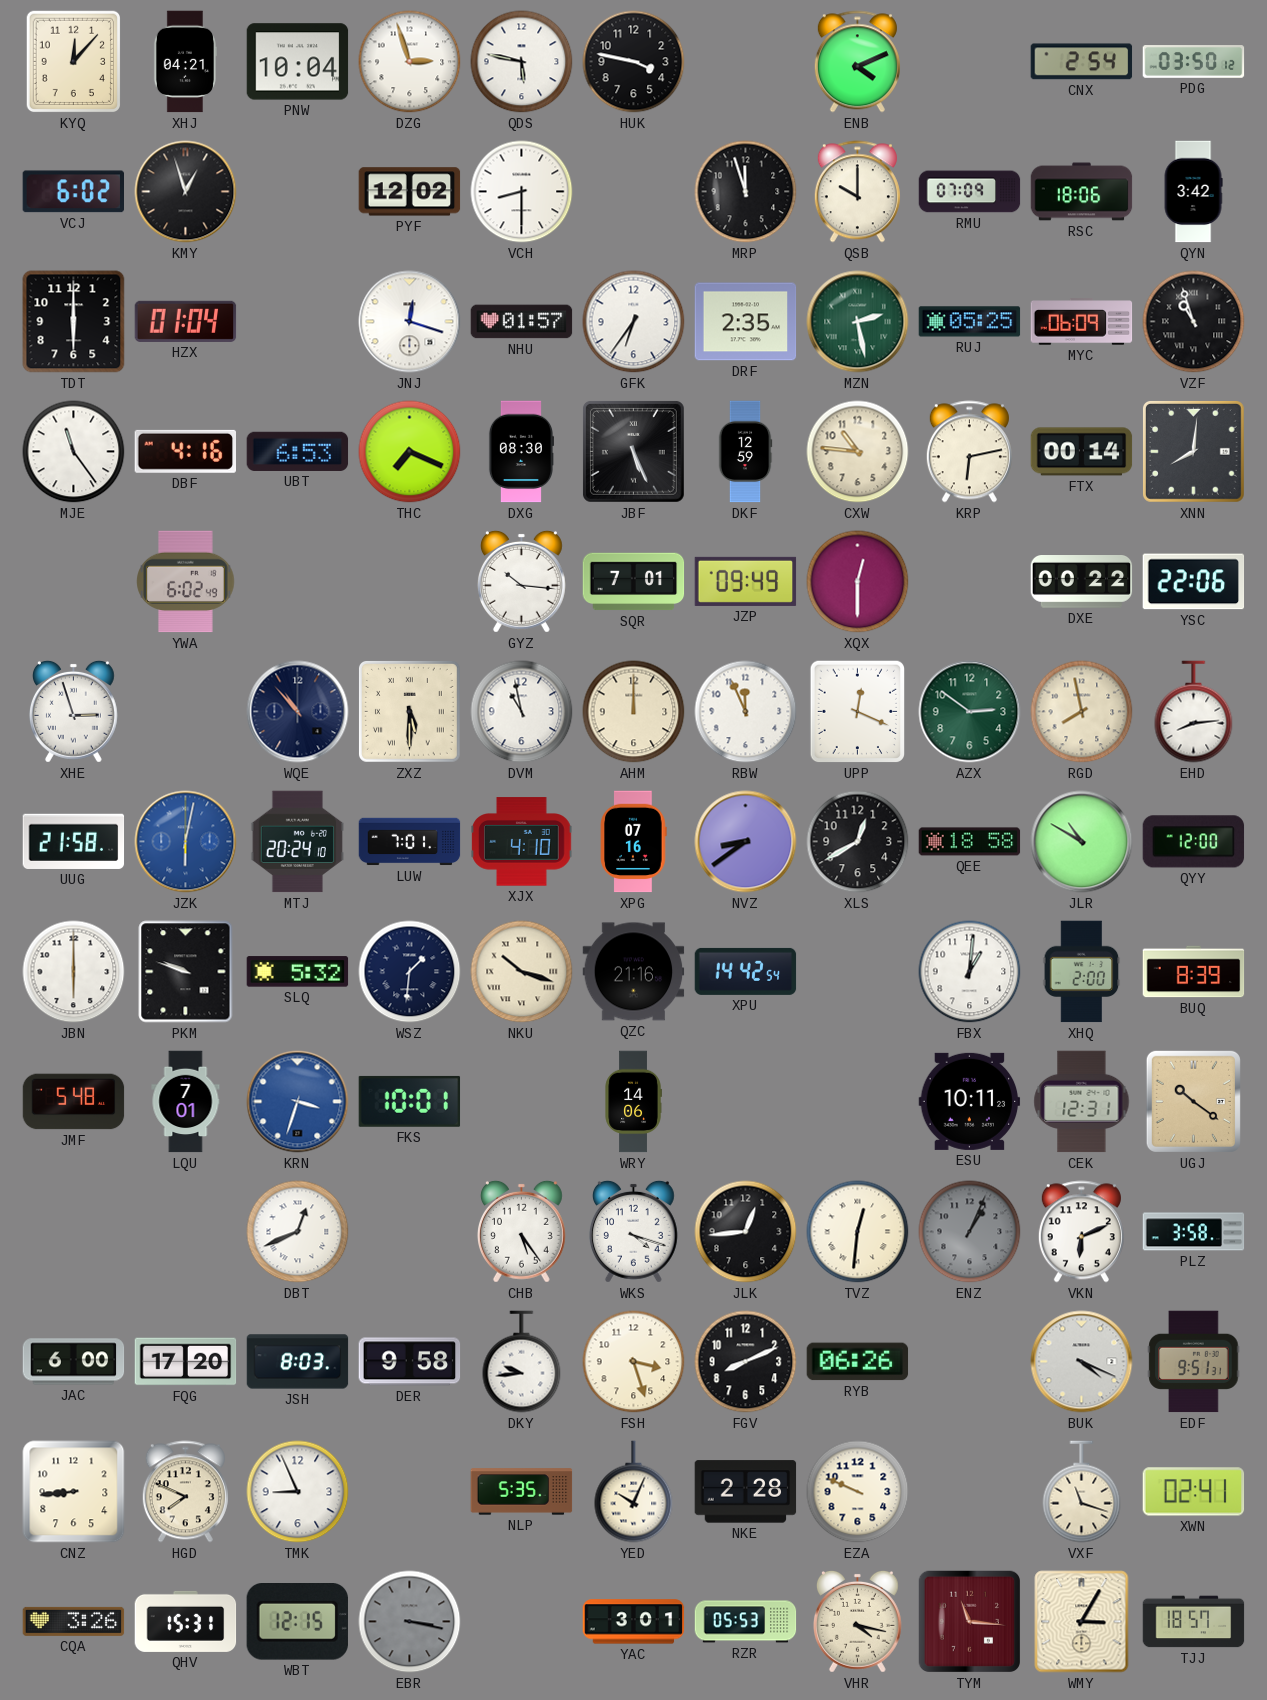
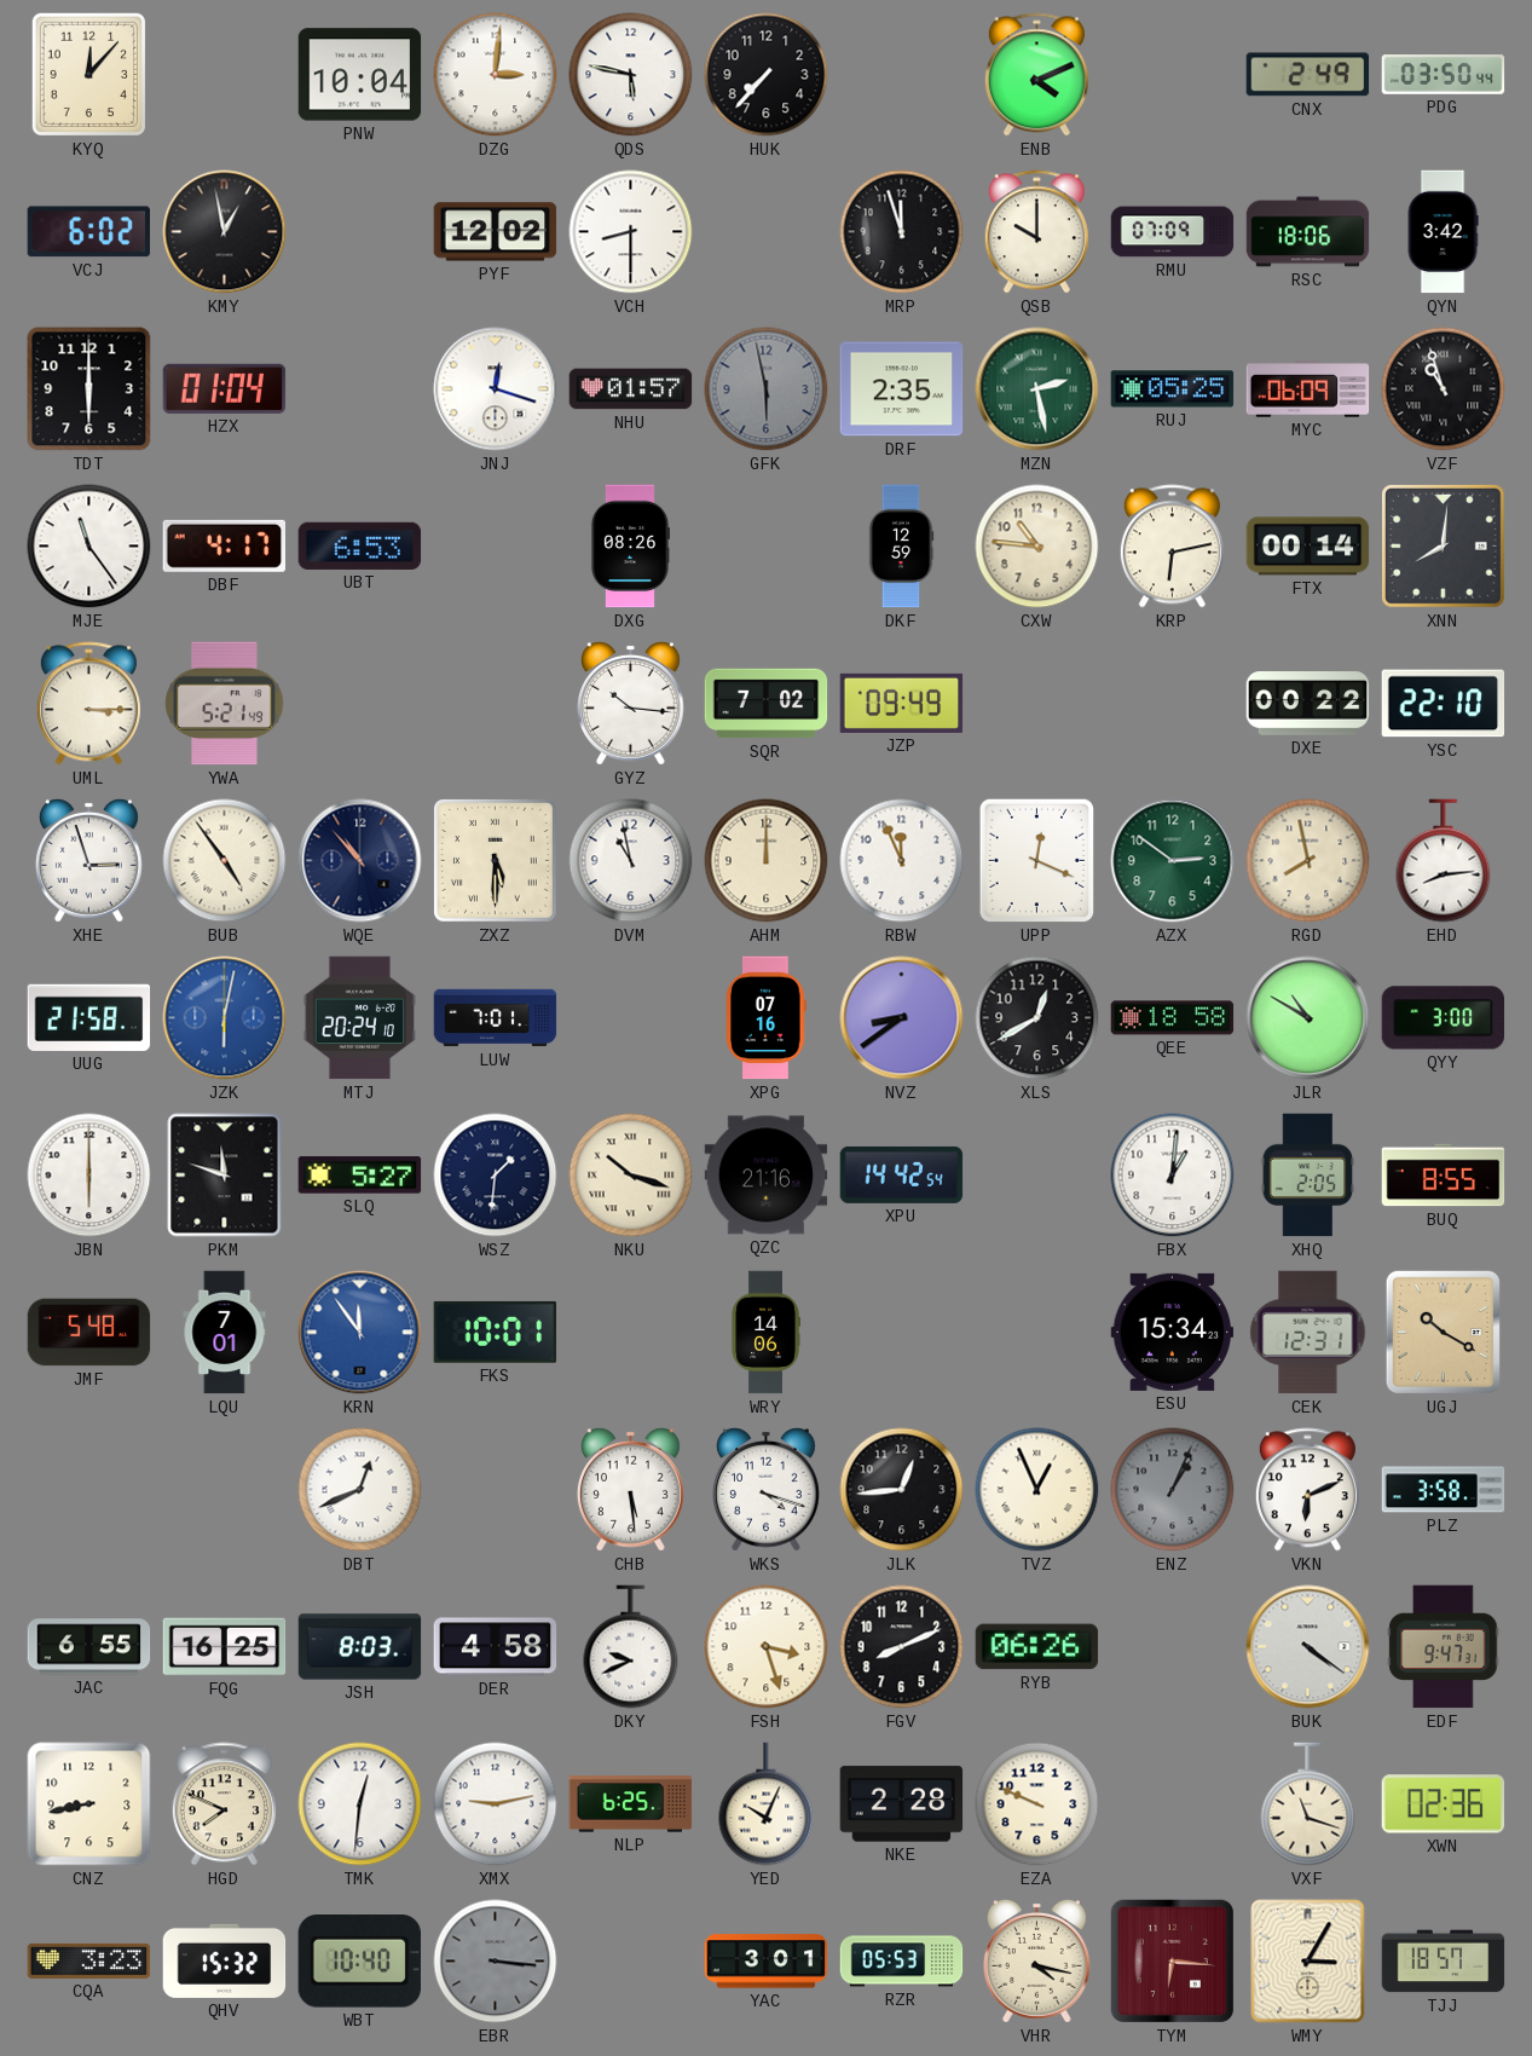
XHJ: 04:21 -> none
DZG: 2:57 -> 3:01
HUK: 3:47 -> 7:37
CNX: 2:54 -> 2:49
PDG: 03:50:12 -> 03:50:44
KMY: 12:57 -> 12:58
GFK: 6:36 -> 5:58
GFK dial: white -> grey
DBF: 4:16 -> 4:17
THC: 7:19 -> none
DXG: 08:30 -> 08:26
JBF: 5:26 -> none
UML: none -> 3:15
YWA: 6:02 -> 5:21
SQR: 7:01 -> 7:02
XQX: 12:30 -> none
YSC: 22:06 -> 22:10
BUB: none -> 4:54
XJX: 4:10 -> none
QYY: 12:00 -> 3:00
PKM: 9:48 -> 11:48
SLQ: 5:32 -> 5:27
XHQ: 2:00 -> 2:05
BUQ: 8:39 -> 8:55
KRN: 3:33 -> 11:54
ESU: 10:11 -> 15:34
UGJ: 10:21 -> 10:20
CHB: 5:24 -> 5:29
TVZ: 12:31 -> 12:56
JAC: 6:00 -> 6:55
FQG: 17:20 -> 16:25
DER: 9:58 -> 4:58
DKY: 9:44 -> 9:41
BUK: 4:19 -> 4:21
EDF: 9:51 -> 9:47
CNZ: 8:44 -> 8:43
TMK: 8:56 -> 12:31
XMX: none -> 9:13
NLP: 5:35 -> 6:25
XWN: 02:41 -> 02:36
CQA: 3:26 -> 3:23
QHV: 15:31 -> 15:32
WBT: 12:15 -> 10:40
EBR: 3:17 -> 3:16
TYM: 11:16 -> 6:16
